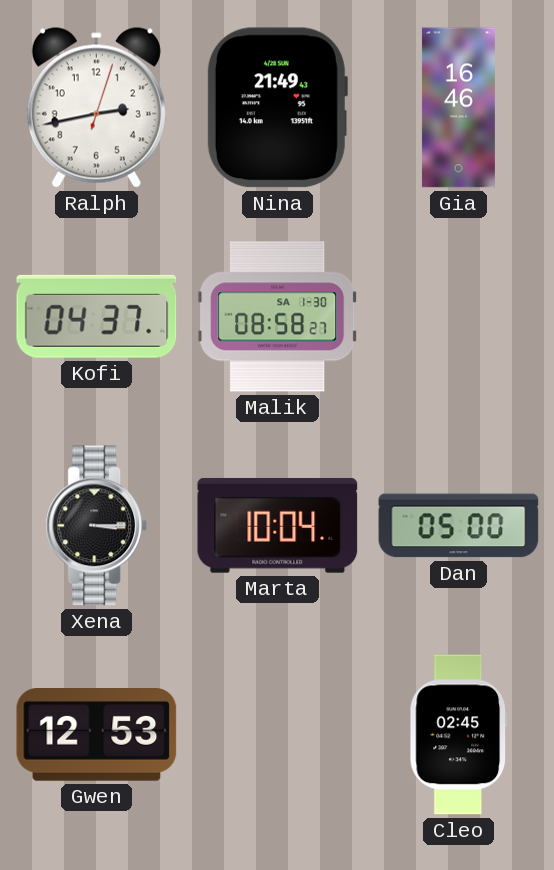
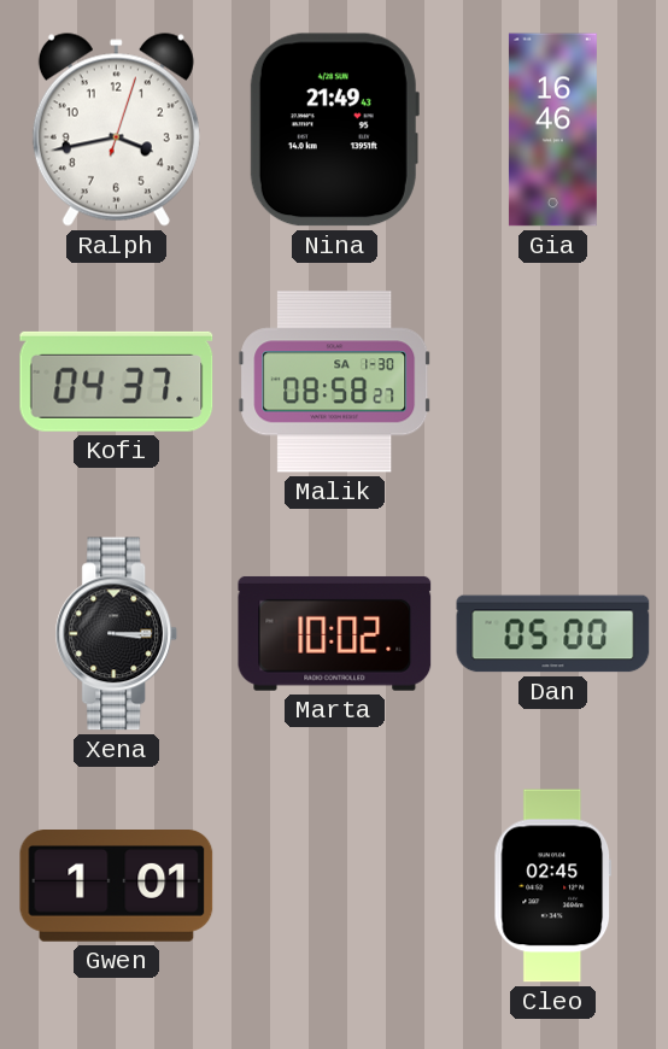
Ralph: 2:43 -> 3:43
Marta: 10:04 -> 10:02
Gwen: 12:53 -> 1:01
